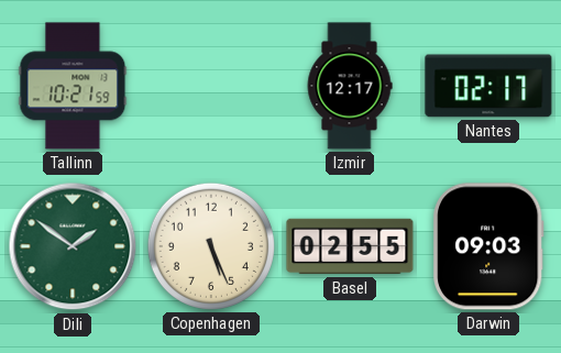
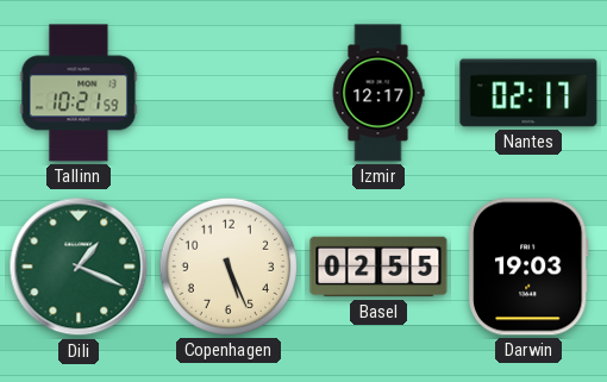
Dili: 1:51 -> 1:19
Darwin: 09:03 -> 19:03
